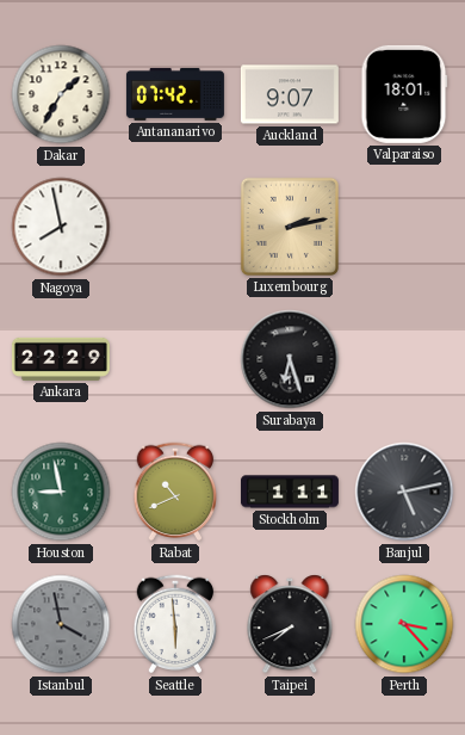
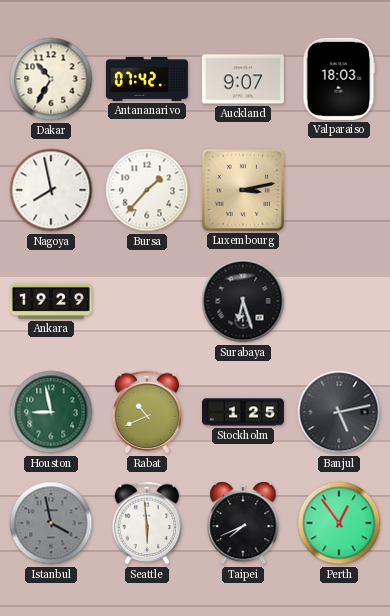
Dakar: 1:35 -> 10:35
Valparaiso: 18:01 -> 18:03
Bursa: none -> 1:37
Luxembourg: 2:13 -> 3:13
Ankara: 22:29 -> 19:29
Stockholm: 1:11 -> 1:25
Perth: 3:23 -> 12:54
